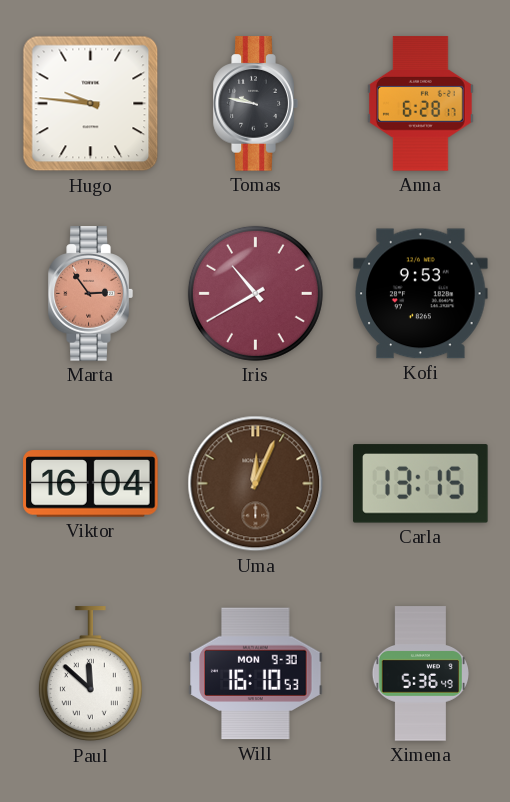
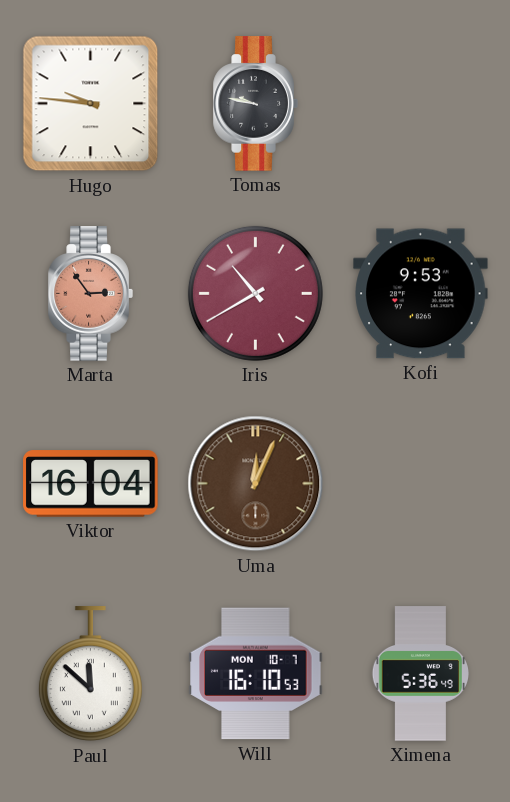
Anna: 6:28 -> none
Carla: 13:15 -> none
Will date: MON 9-30 -> MON 10-7
